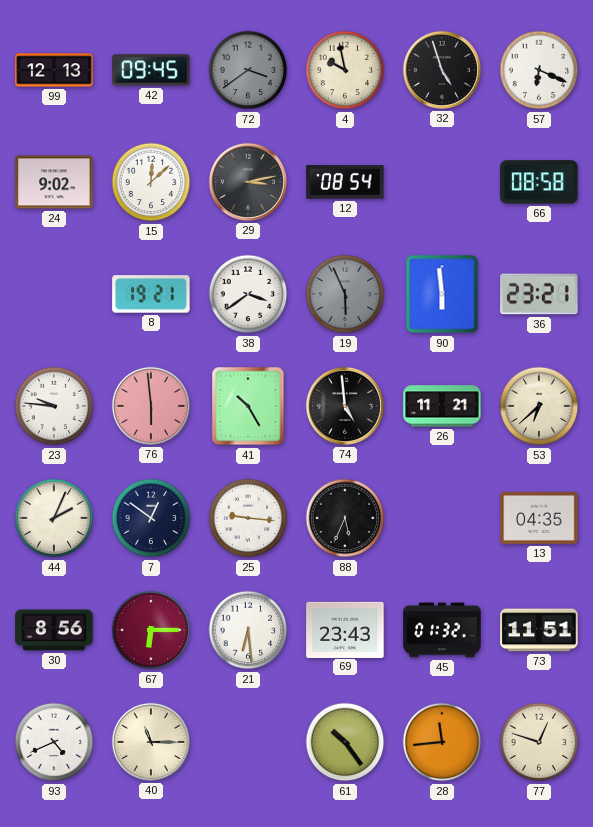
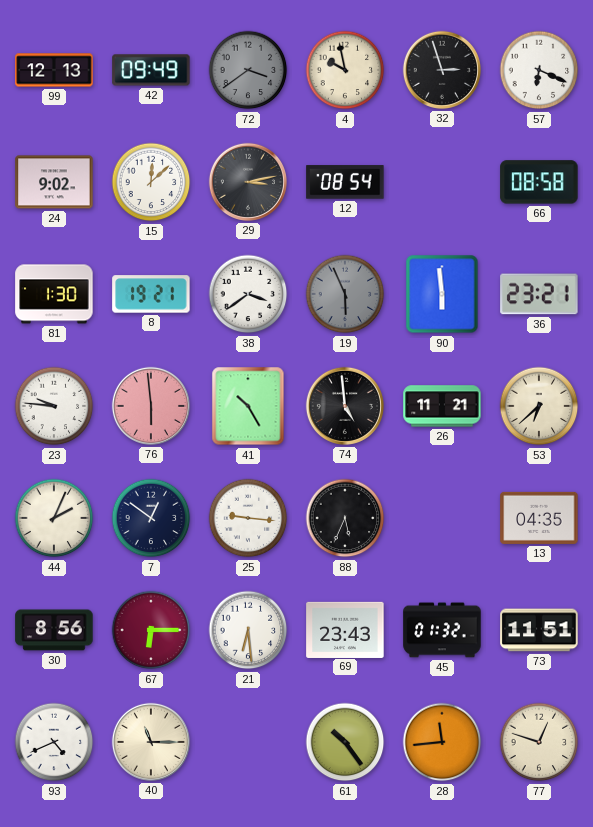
42: 09:45 -> 09:49
32: 4:57 -> 2:57
81: none -> 1:30
